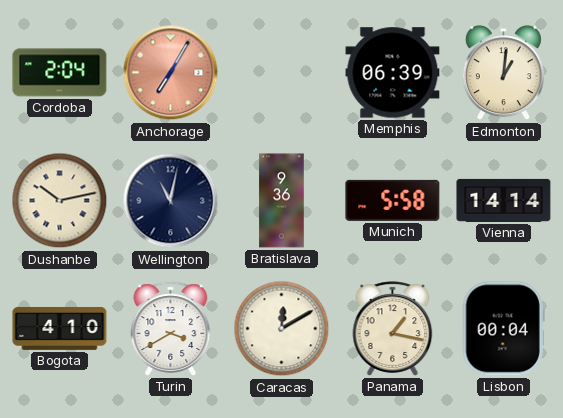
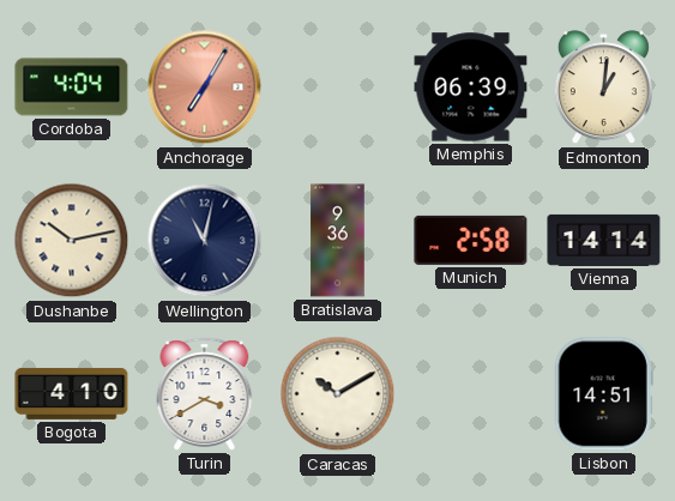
Cordoba: 2:04 -> 4:04
Munich: 5:58 -> 2:58
Caracas: 12:10 -> 10:10
Panama: 1:17 -> none
Lisbon: 00:04 -> 14:51
